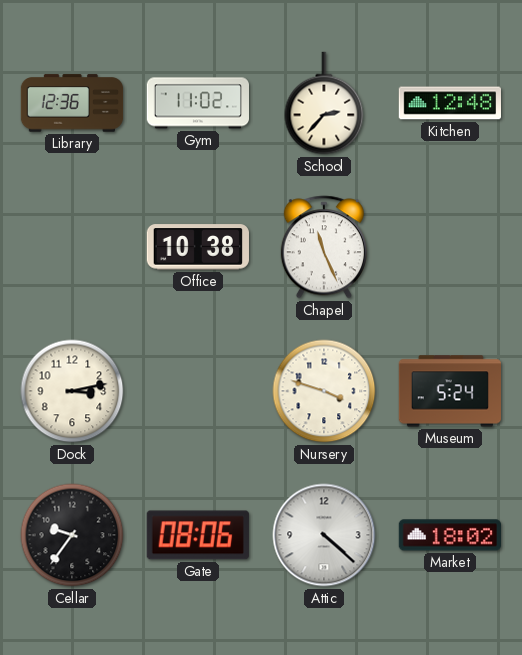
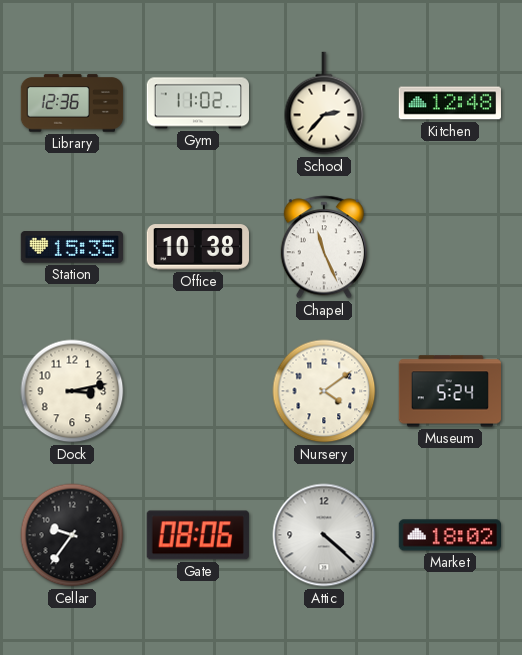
Station: none -> 15:35
Nursery: 3:48 -> 4:09
